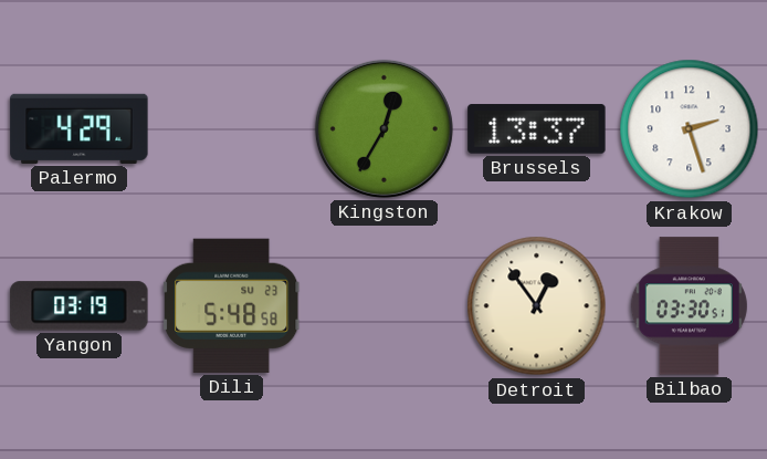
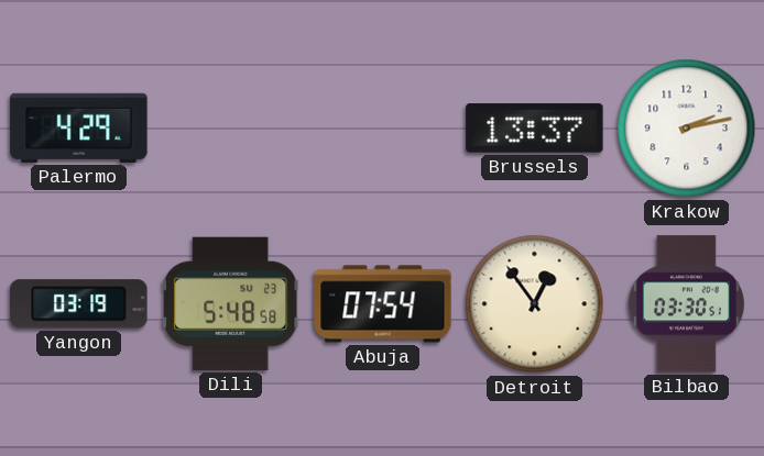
Kingston: 12:35 -> none
Krakow: 2:27 -> 2:13
Abuja: none -> 07:54
